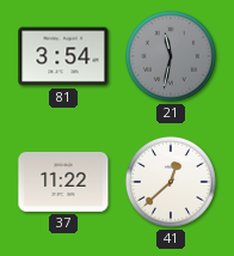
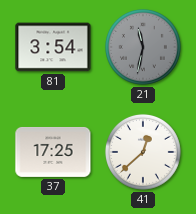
37: 11:22 -> 17:25
